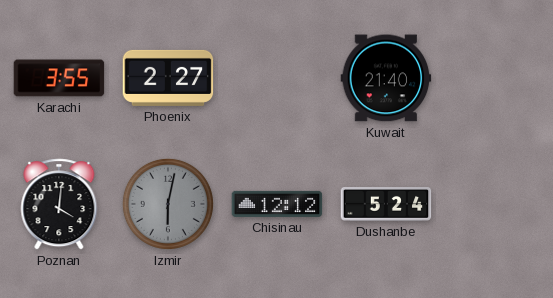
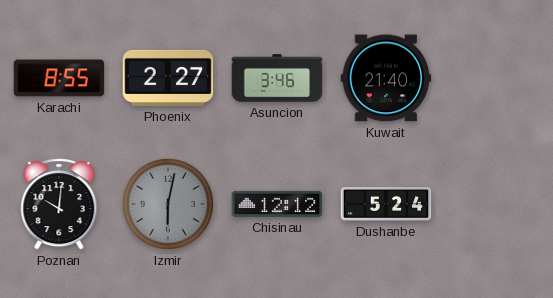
Karachi: 3:55 -> 8:55
Asuncion: none -> 3:46
Poznan: 4:01 -> 10:01
